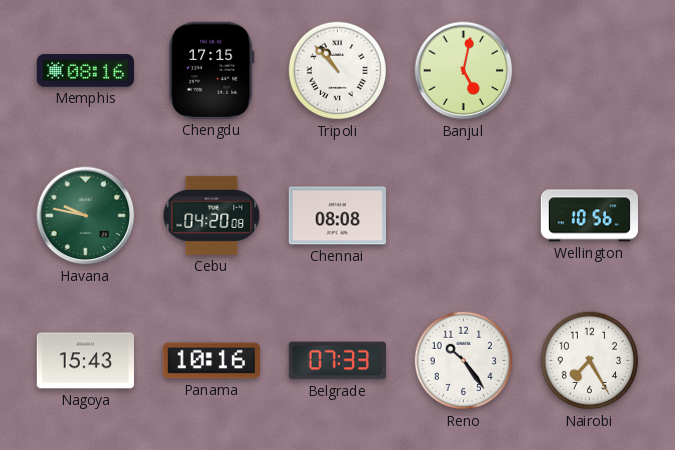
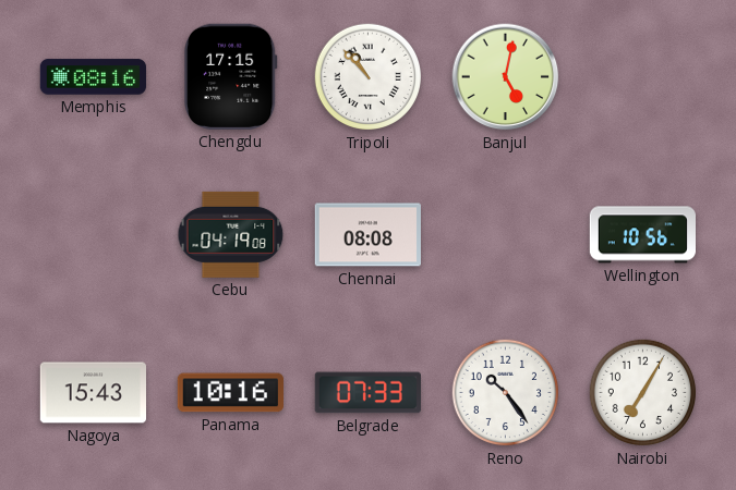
Havana: 9:47 -> none
Cebu: 04:20 -> 04:19
Nairobi: 7:25 -> 7:05
